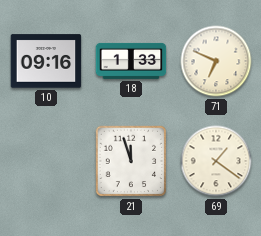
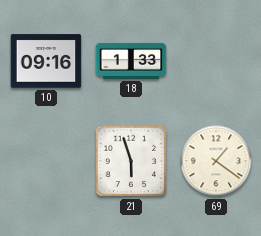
71: 6:49 -> none
21: 11:57 -> 5:57
